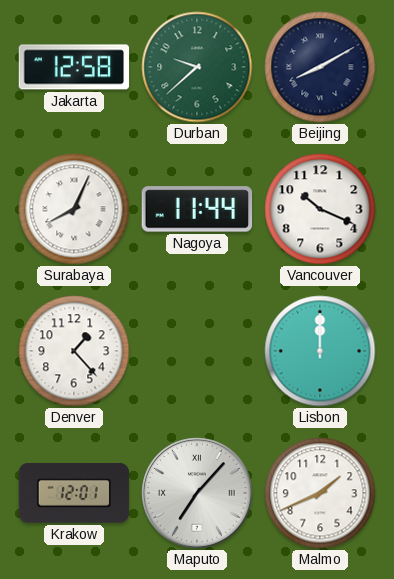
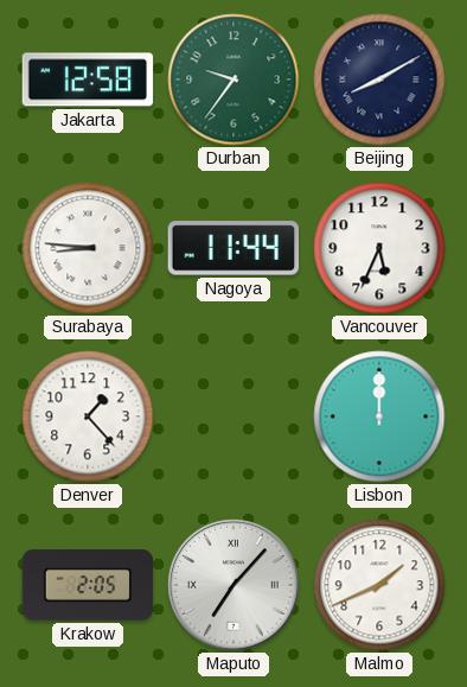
Durban: 9:38 -> 9:36
Surabaya: 8:04 -> 8:46
Vancouver: 10:19 -> 5:34
Krakow: 12:01 -> 2:05
